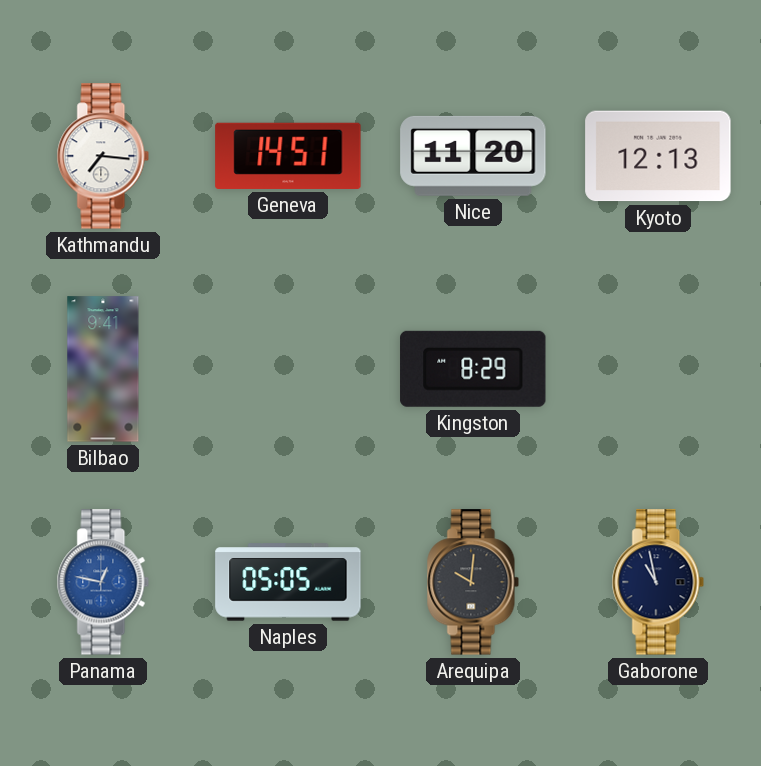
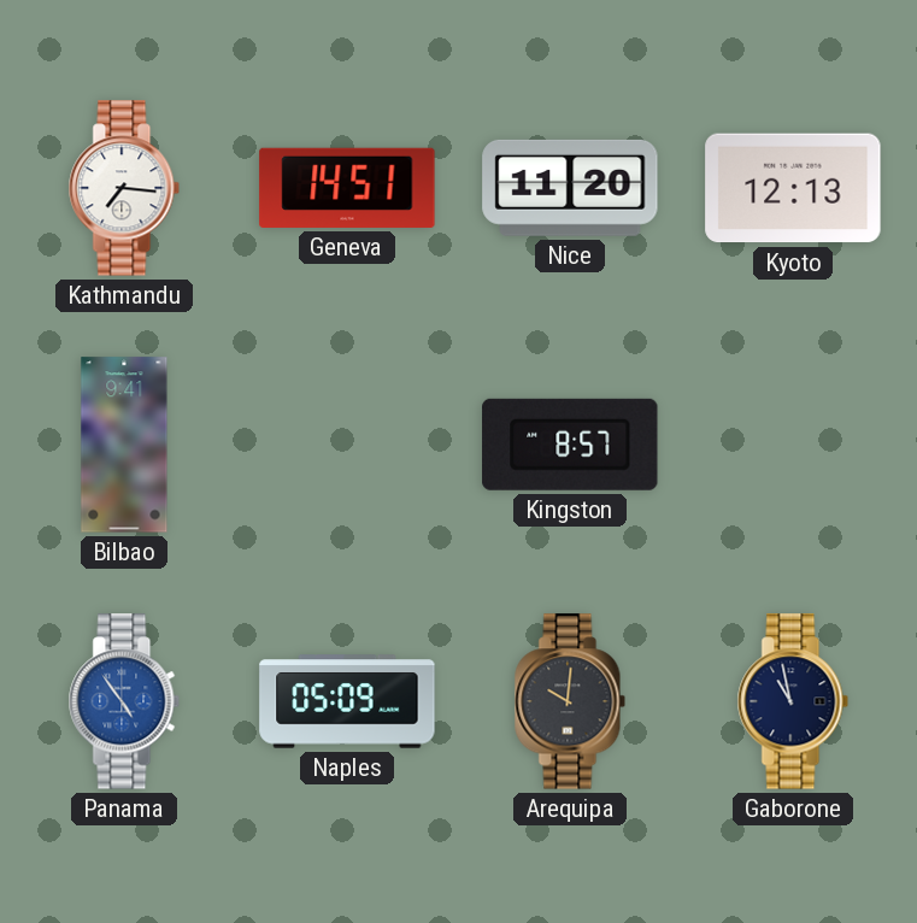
Kingston: 8:29 -> 8:57
Panama: 12:47 -> 4:54
Naples: 05:05 -> 05:09
